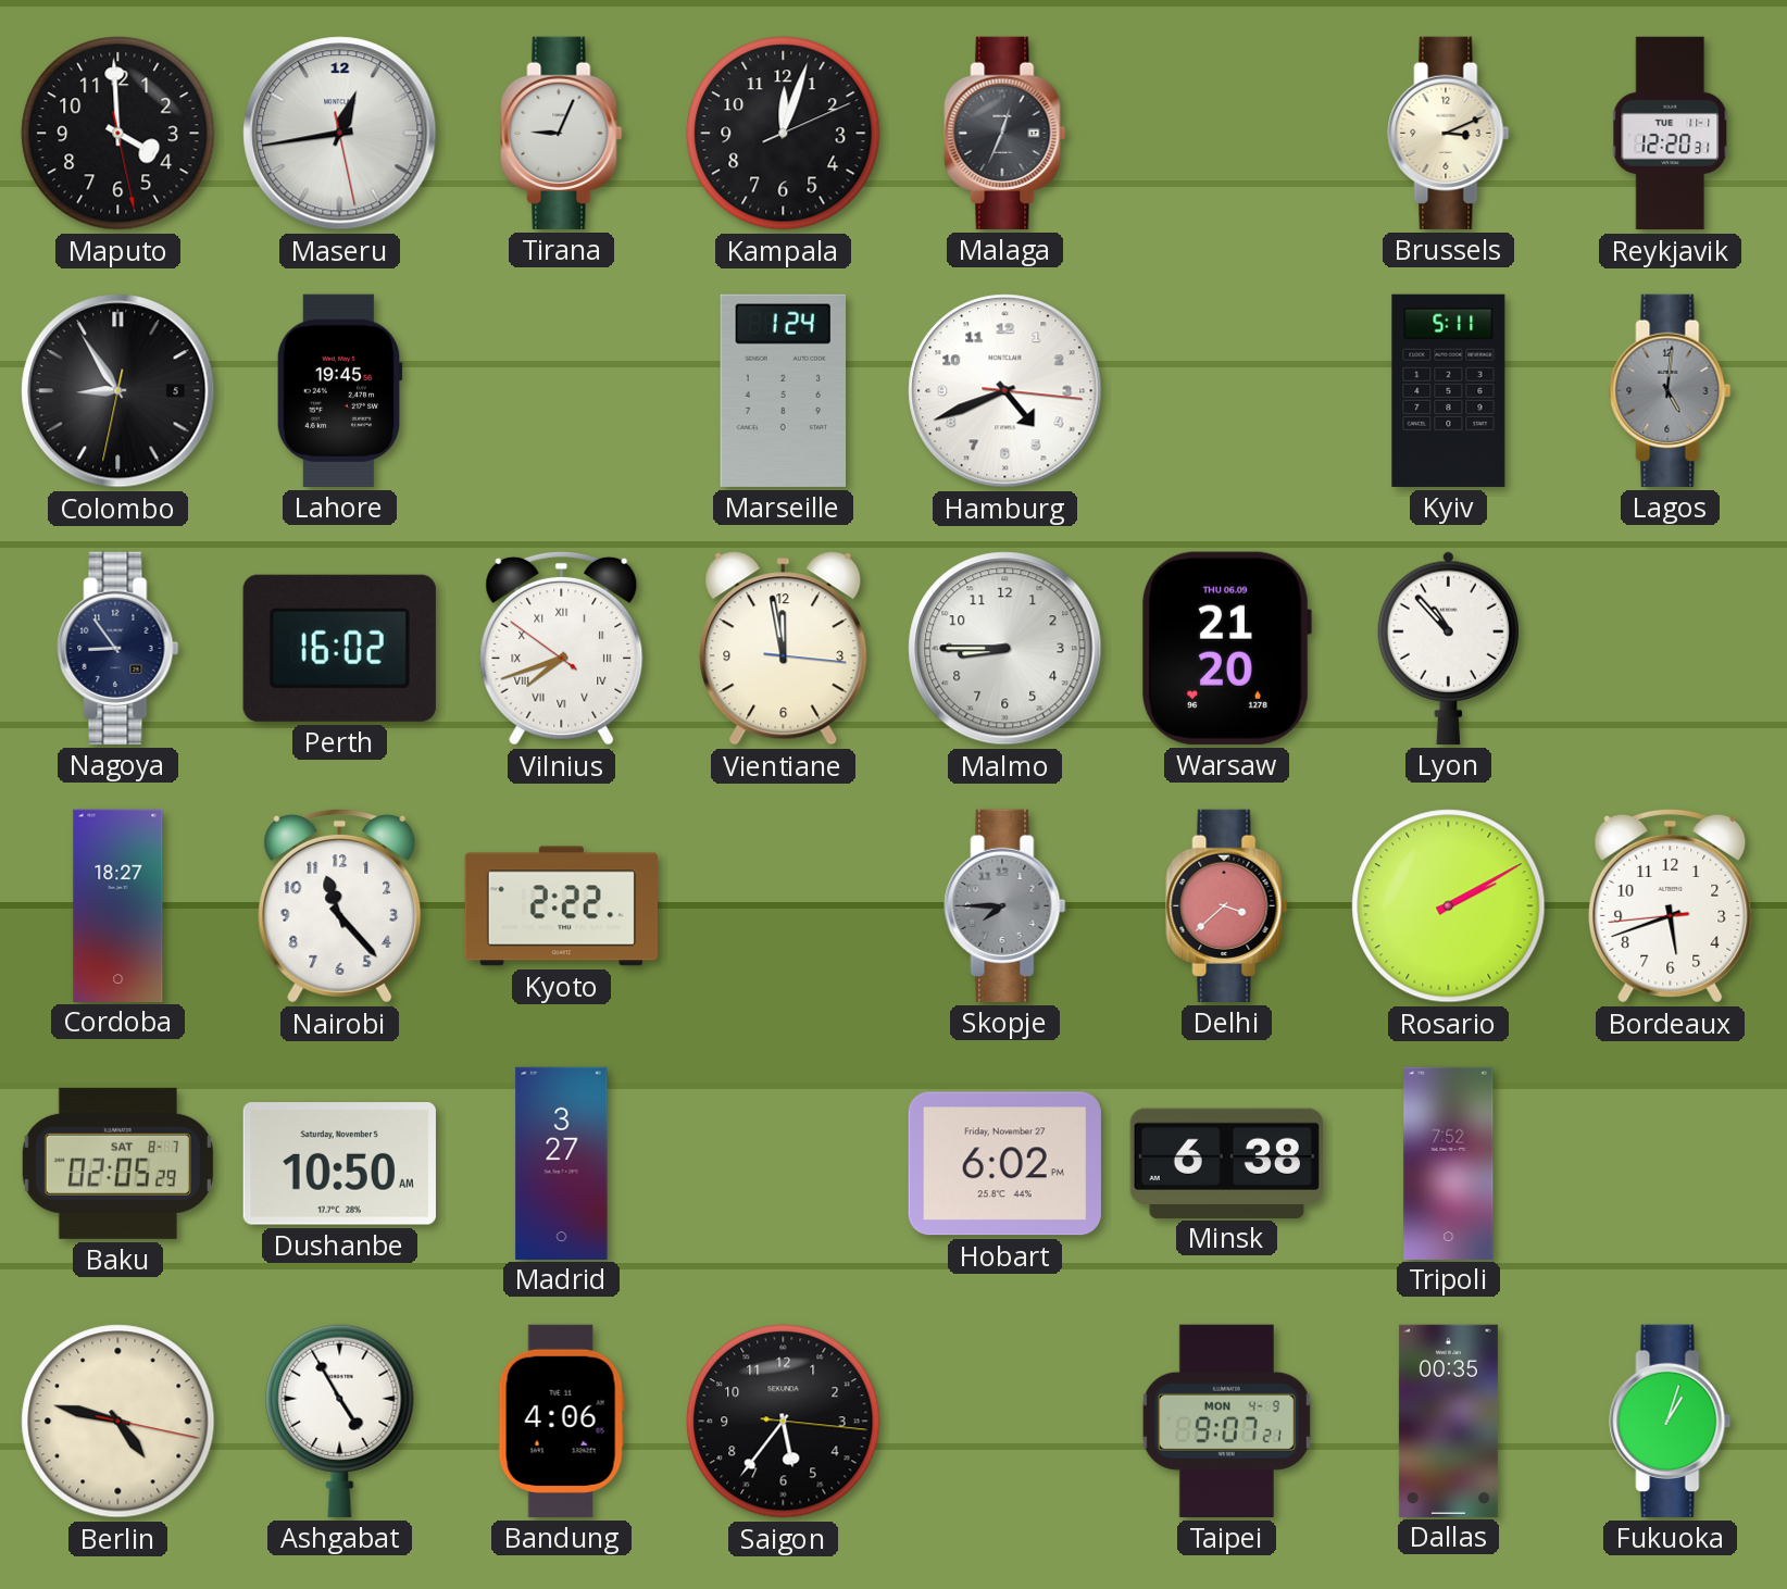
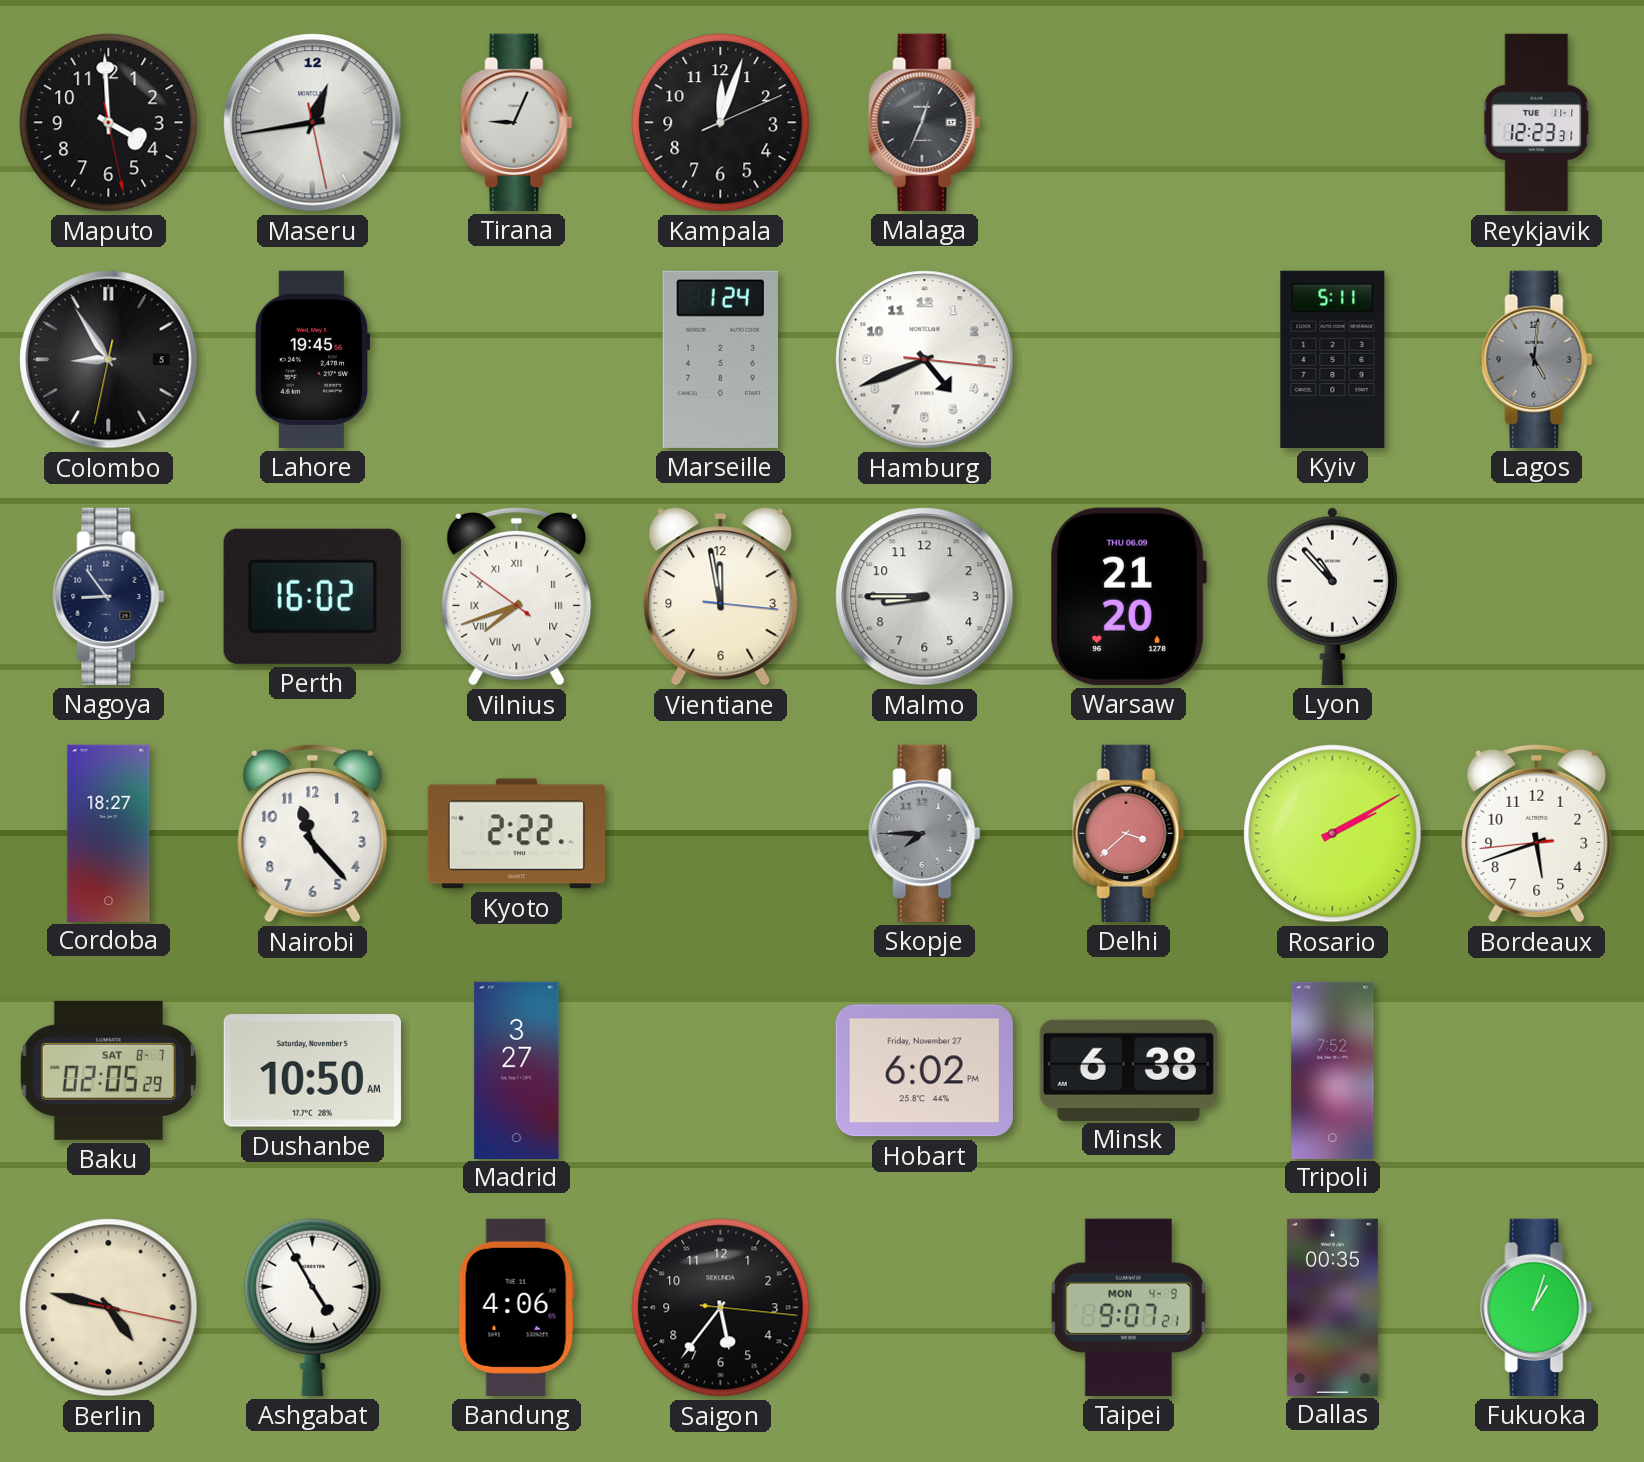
Brussels: 3:11 -> none
Reykjavik: 12:20 -> 12:23
